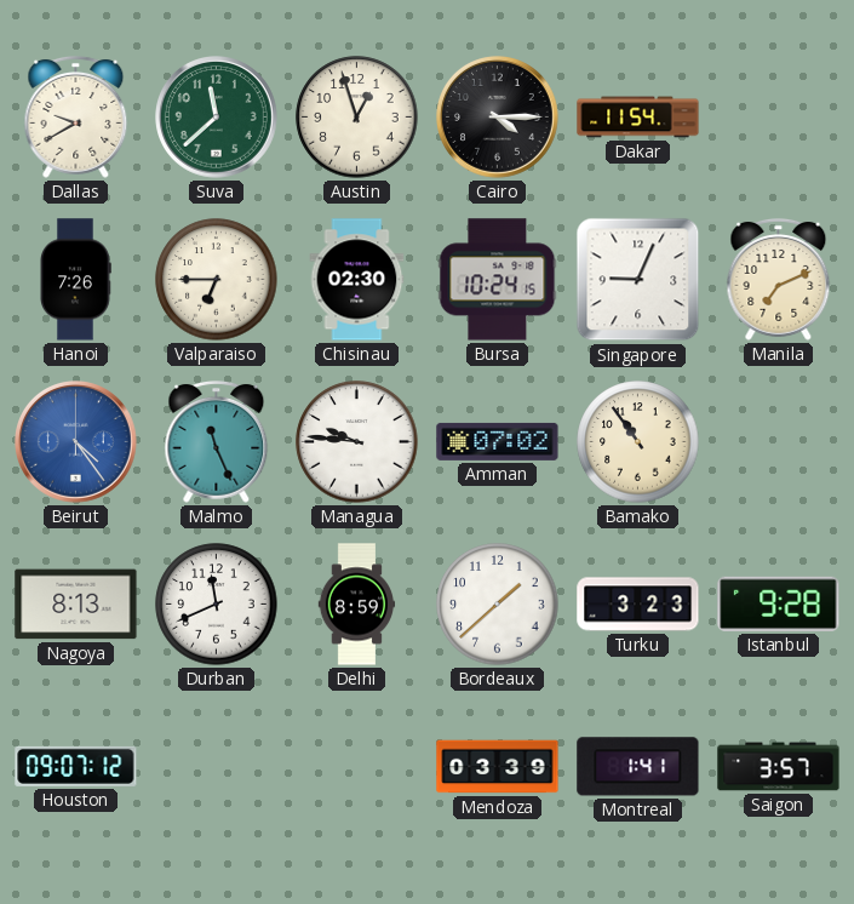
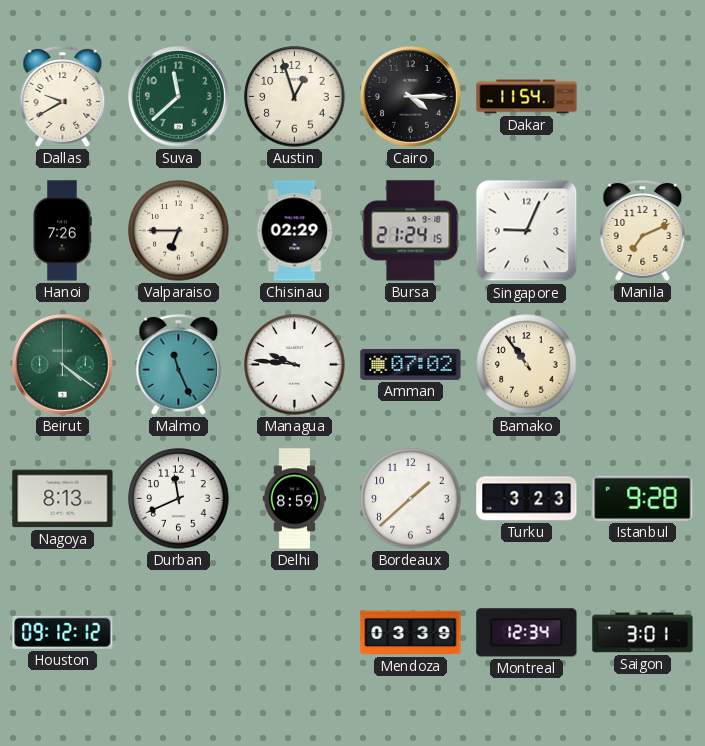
Chisinau: 02:30 -> 02:29
Bursa: 10:24 -> 21:24
Beirut: 4:24 -> 4:21
Beirut dial: blue -> green
Houston: 09:07 -> 09:12
Montreal: 1:41 -> 12:34
Saigon: 3:57 -> 3:01
